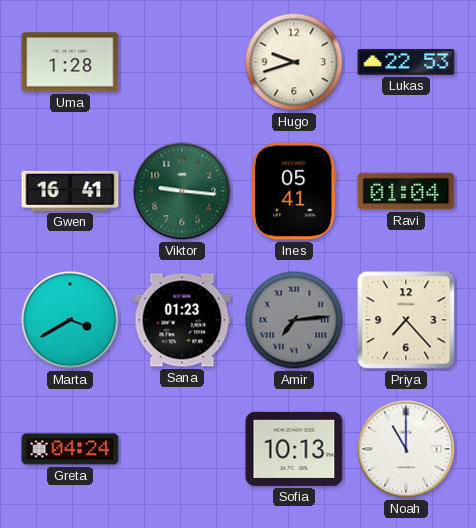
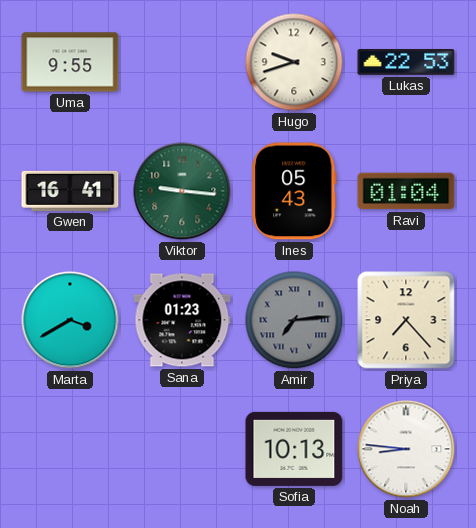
Uma: 1:28 -> 9:55
Ines: 05:41 -> 05:43
Greta: 04:24 -> none
Noah: 11:00 -> 8:46
